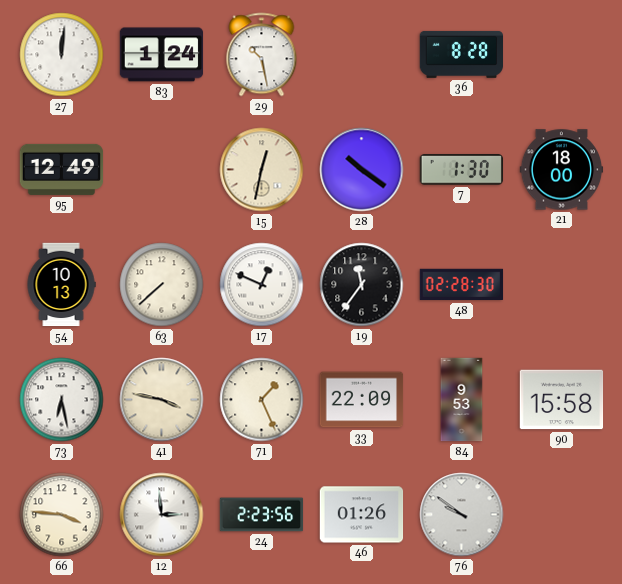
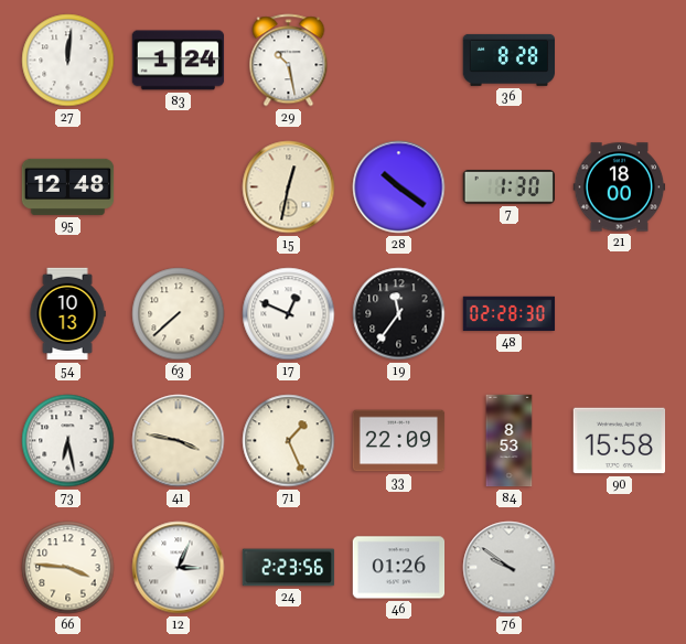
95: 12:49 -> 12:48
84: 9:53 -> 8:53
12: 2:59 -> 3:04
